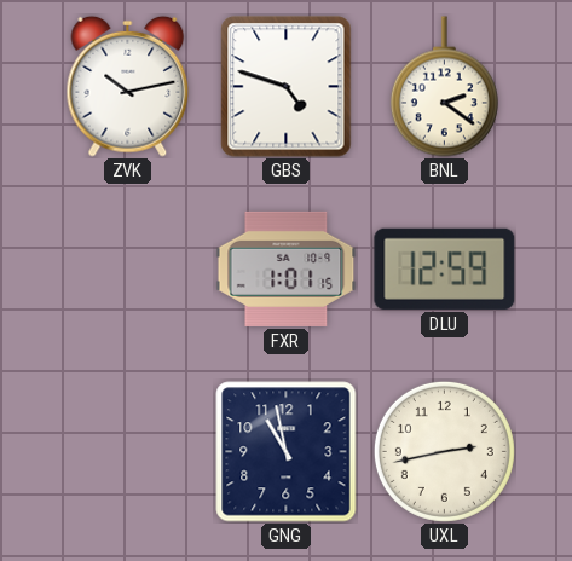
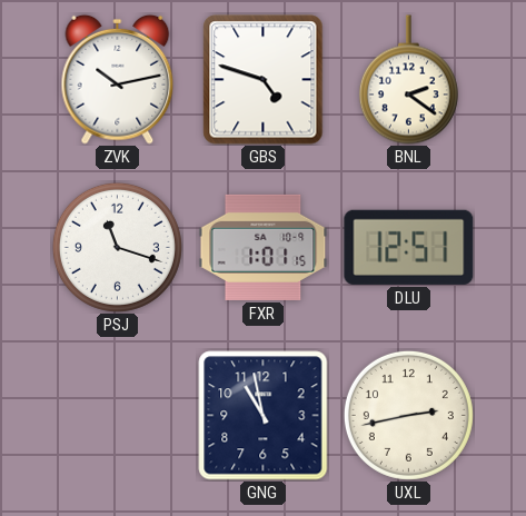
PSJ: none -> 11:18
DLU: 12:59 -> 12:51
